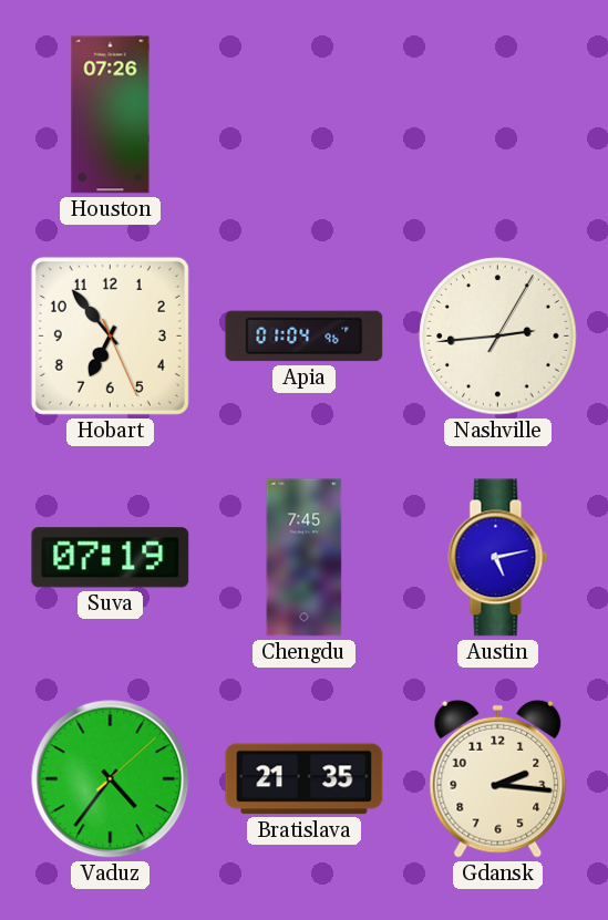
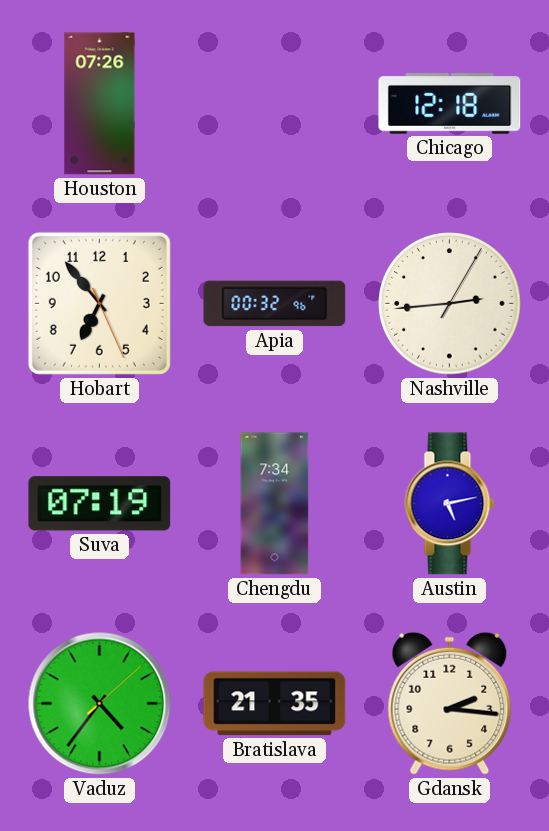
Chicago: none -> 12:18
Apia: 01:04 -> 00:32
Chengdu: 7:45 -> 7:34
